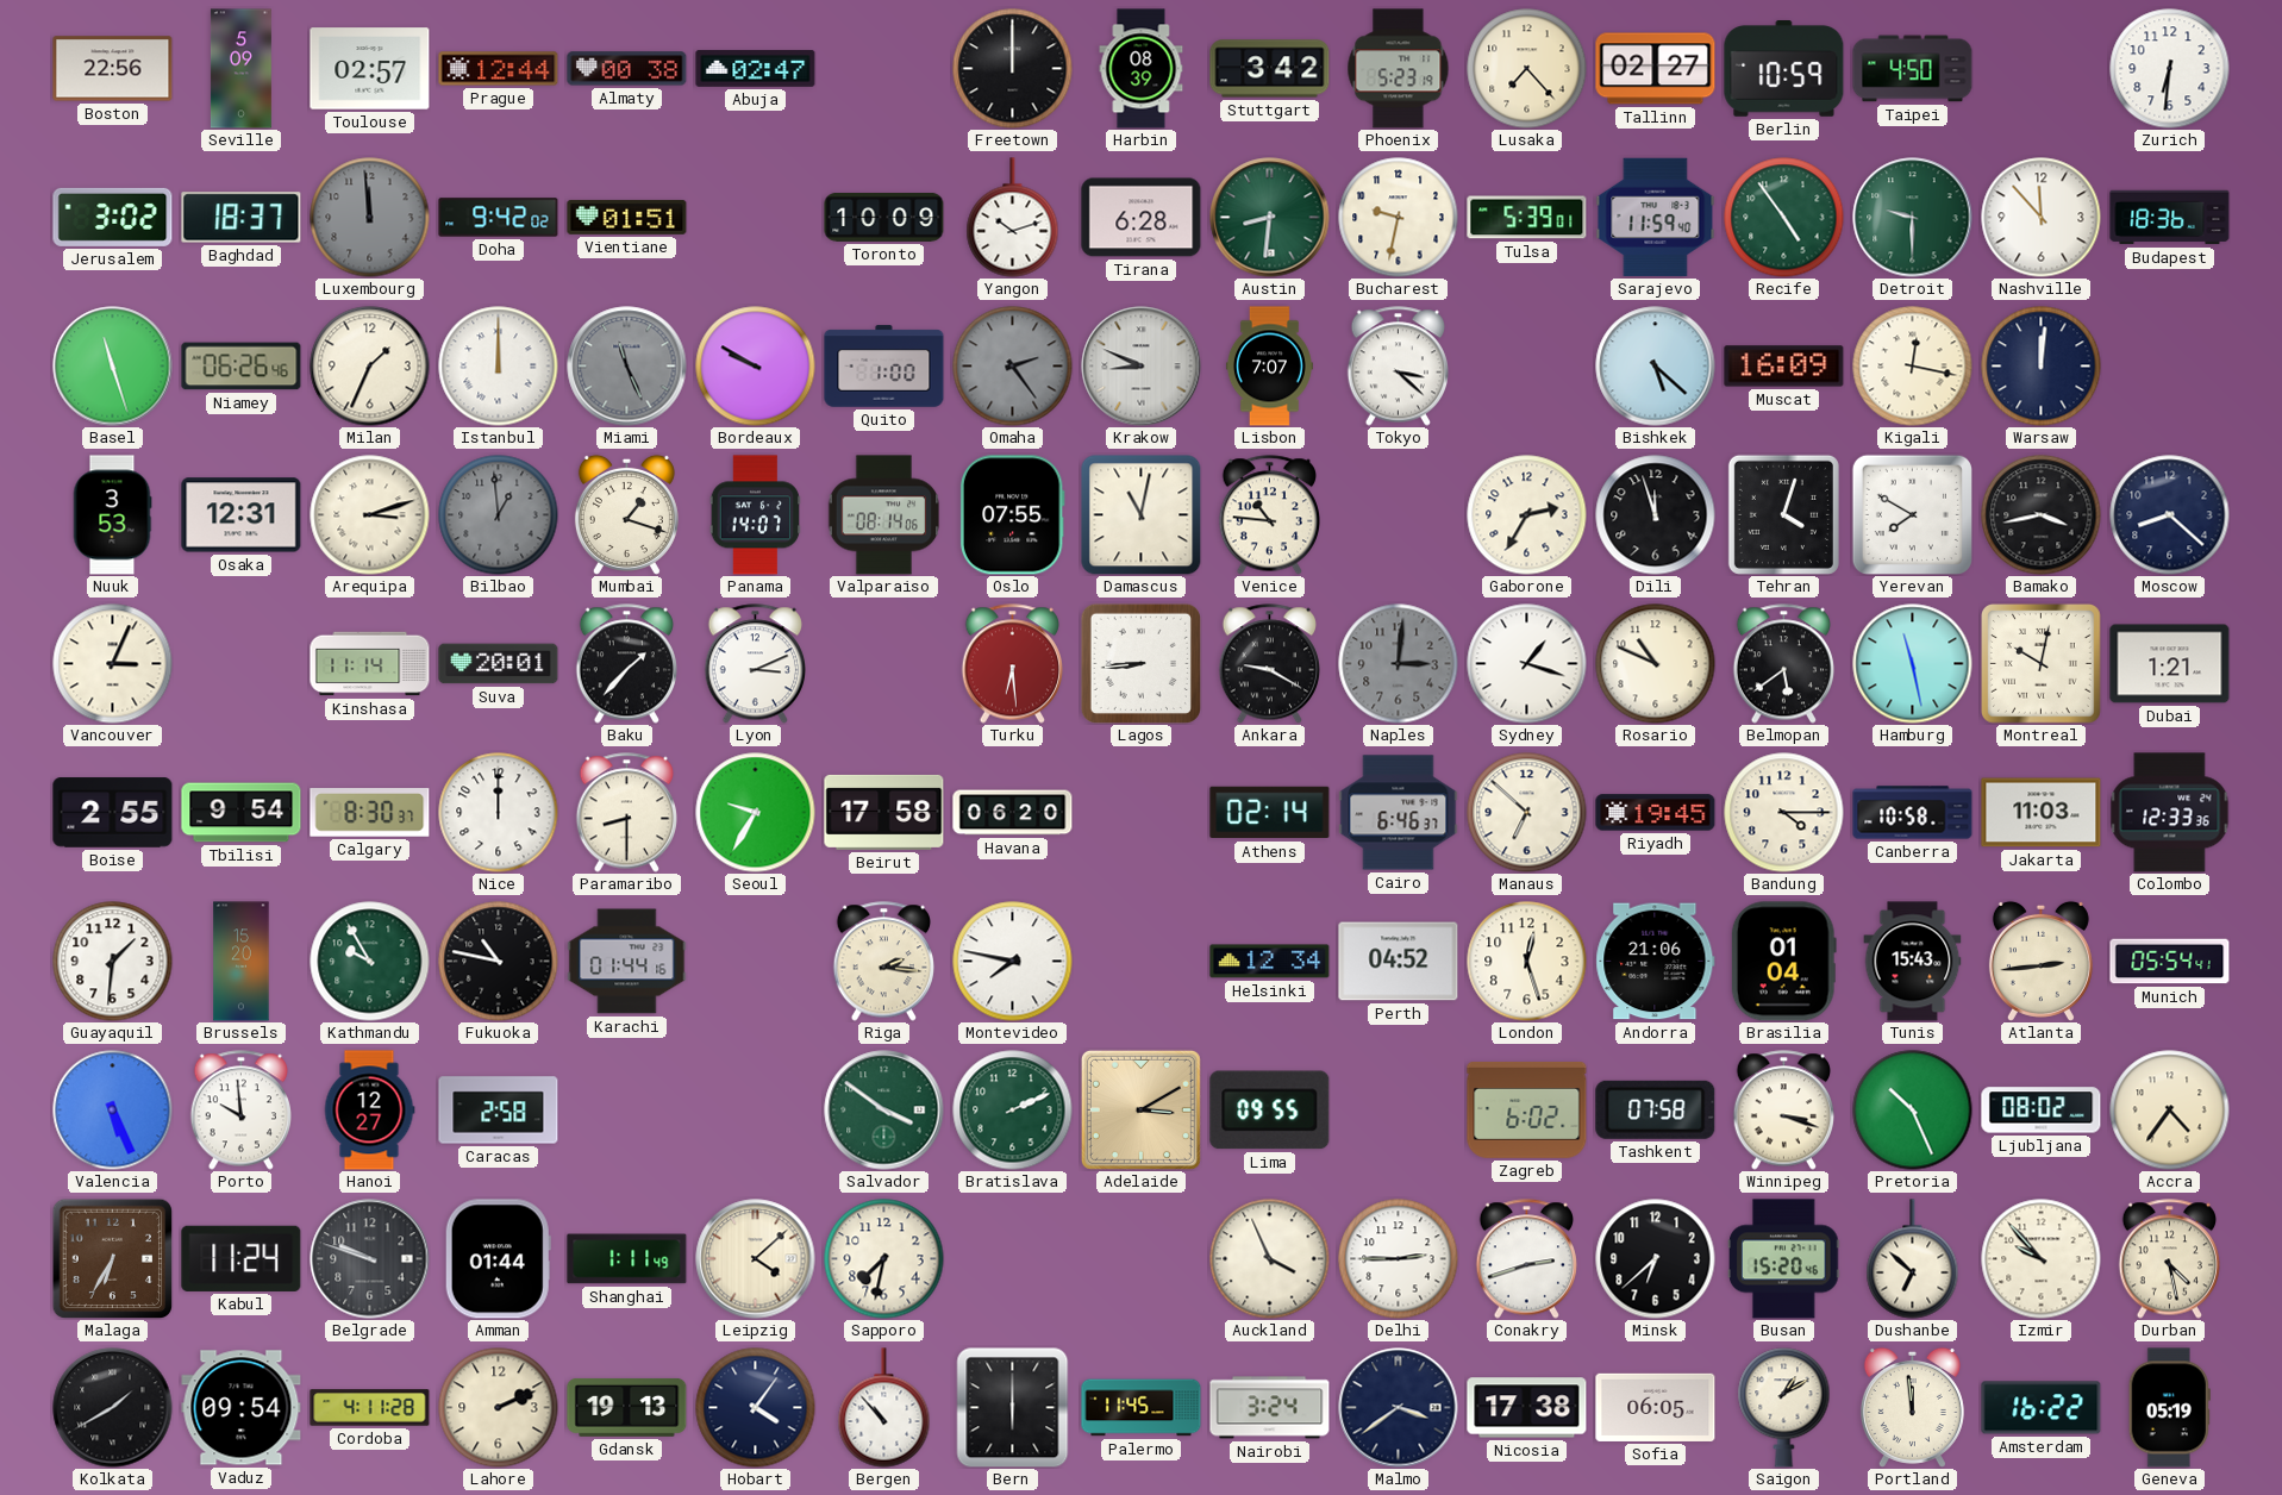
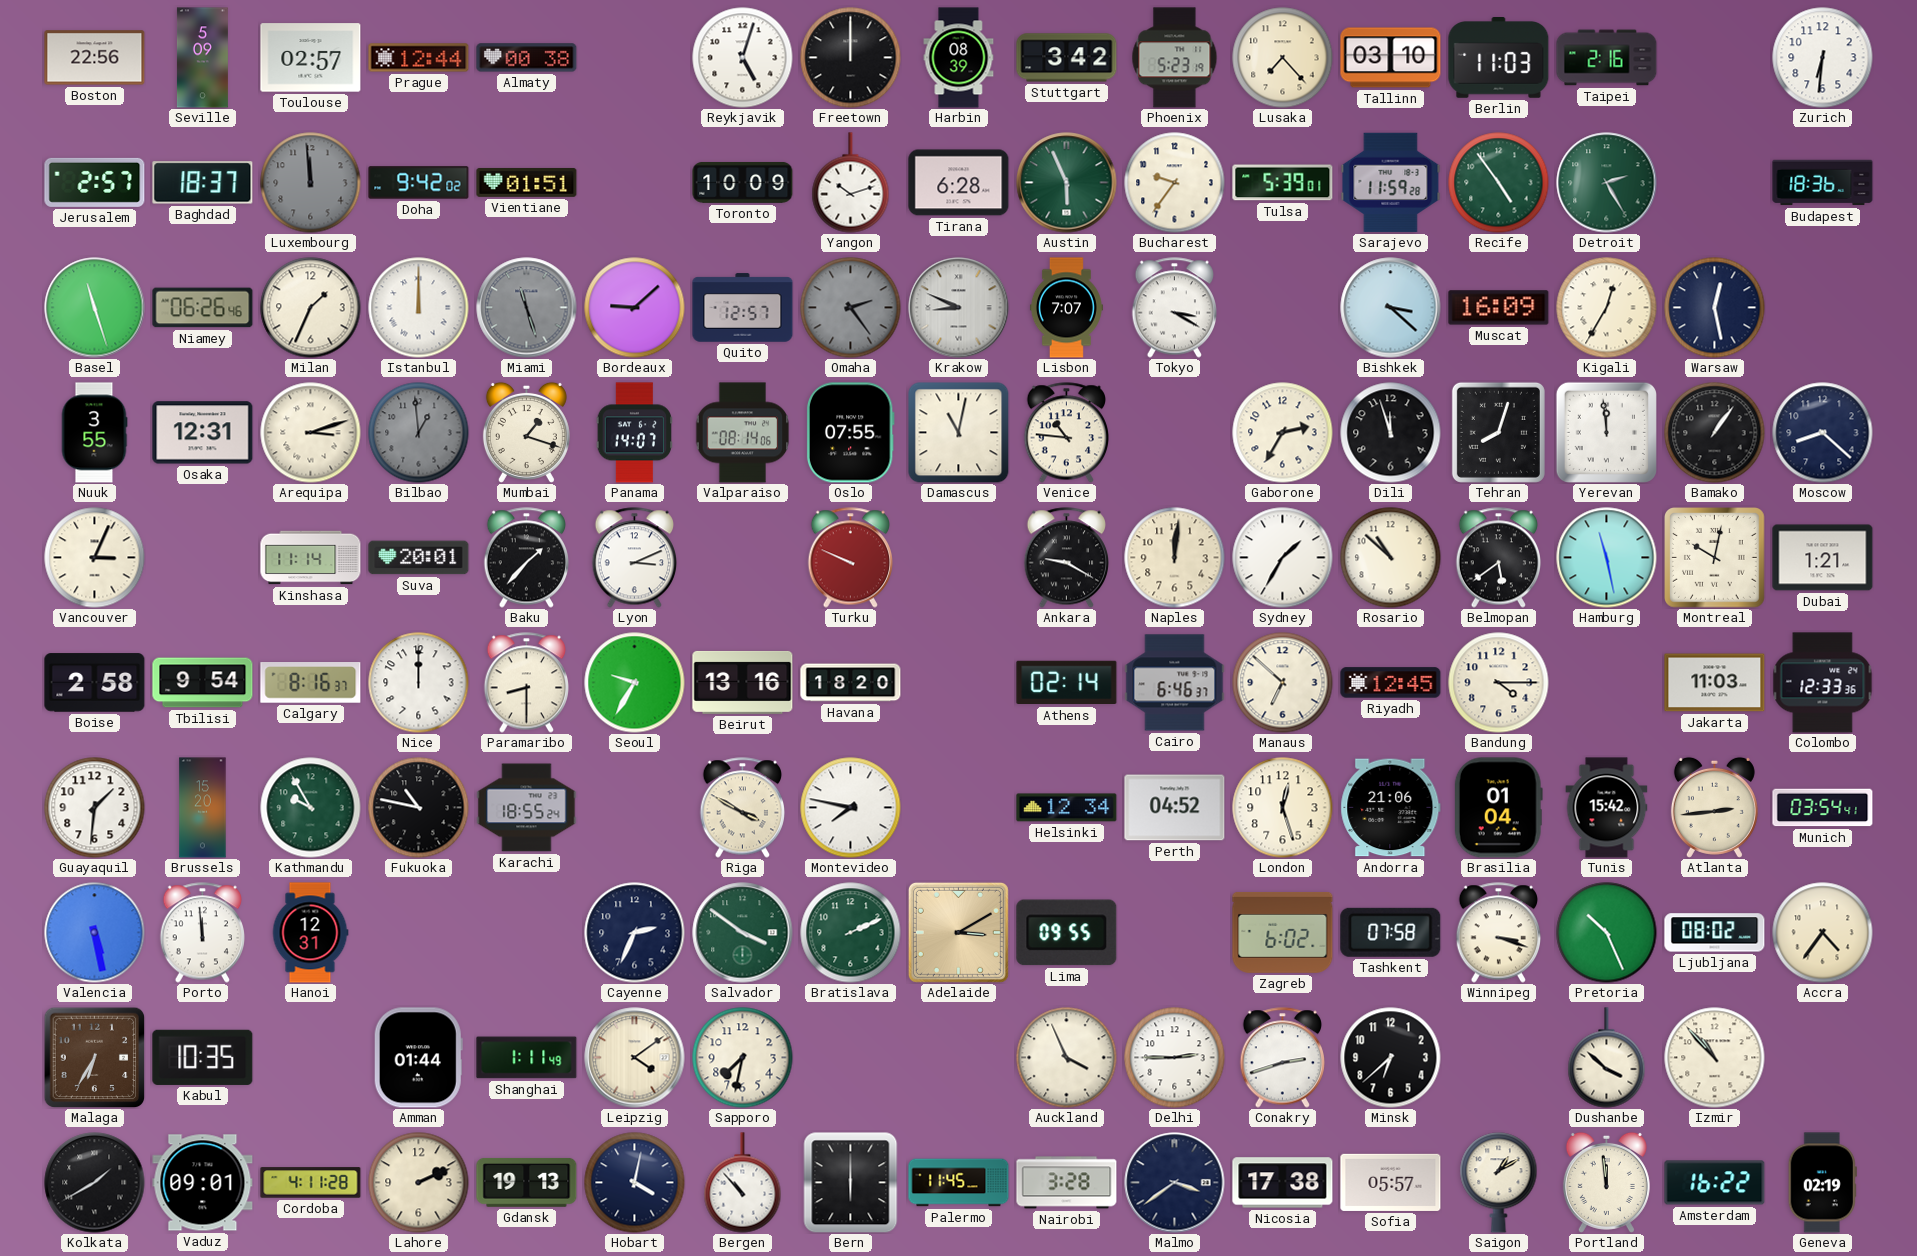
Abuja: 02:47 -> none
Reykjavik: none -> 5:03
Tallinn: 02:27 -> 03:10
Berlin: 10:59 -> 11:03
Taipei: 4:50 -> 2:16
Jerusalem: 3:02 -> 2:57
Austin: 8:31 -> 5:56
Bucharest: 9:32 -> 9:36
Sarajevo: 11:59:40 -> 11:59:28
Detroit: 9:30 -> 2:25
Nashville: 11:53 -> none
Miami: 11:26 -> 11:27
Bordeaux: 9:50 -> 9:08
Quito: 1:00 -> 12:57
Tokyo: 3:22 -> 3:20
Bishkek: 5:22 -> 3:22
Kigali: 12:17 -> 12:35
Warsaw: 12:01 -> 12:28
Nuuk: 3:53 -> 3:55
Tehran: 4:03 -> 8:03
Yerevan: 7:50 -> 11:59
Bamako: 3:43 -> 1:06
Turku: 6:29 -> 9:49
Lagos: 8:44 -> none
Naples: 3:01 -> 12:01
Naples dial: grey -> cream
Sydney: 1:18 -> 1:35
Rosario: 10:49 -> 10:52
Boise: 2:55 -> 2:58
Calgary: 8:30 -> 8:16
Beirut: 17:58 -> 13:16
Havana: 06:20 -> 18:20
Riyadh: 19:45 -> 12:45
Canberra: 10:58 -> none
Karachi: 01:44 -> 18:55
Riga: 2:16 -> 3:50
Tunis: 15:43 -> 15:42
Munich: 05:54 -> 03:54
Valencia: 5:26 -> 5:28
Porto: 9:59 -> 11:59
Hanoi: 12:27 -> 12:31
Caracas: 2:58 -> none
Cayenne: none -> 2:34
Kabul: 11:24 -> 10:35
Belgrade: 9:48 -> none
Leipzig: 4:08 -> 4:09
Busan: 15:20 -> none
Dushanbe: 6:52 -> 3:52
Izmir: 9:53 -> 10:53
Durban: 4:28 -> none
Vaduz: 09:54 -> 09:01
Hobart: 4:06 -> 4:02
Nairobi: 3:24 -> 3:28
Sofia: 06:05 -> 05:57
Geneva: 05:19 -> 02:19
